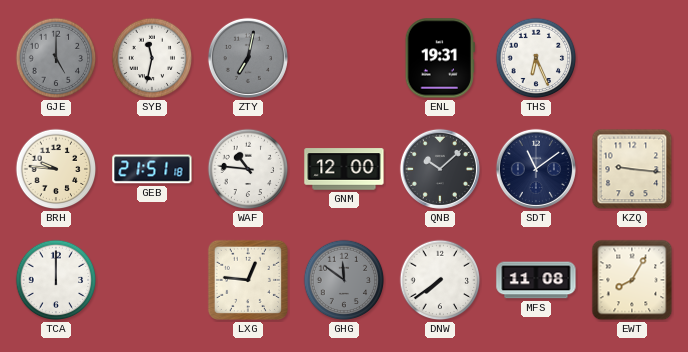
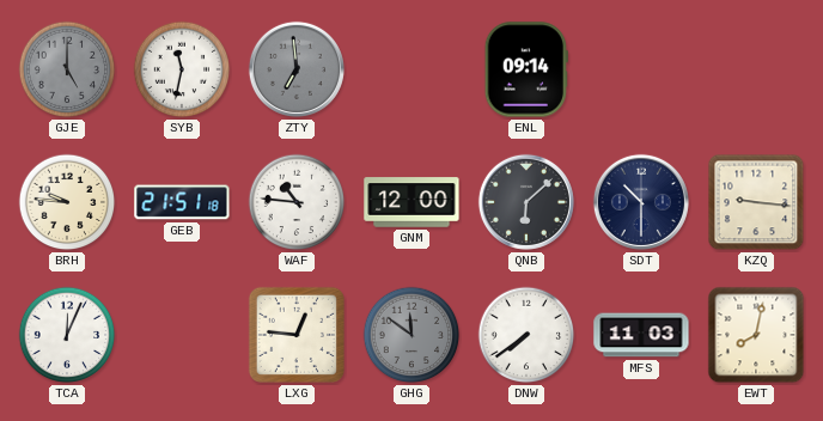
ZTY: 7:02 -> 6:59
ENL: 19:31 -> 09:14
THS: 6:26 -> none
QNB: 10:08 -> 6:08
SDT: 11:09 -> 10:30
TCA: 12:00 -> 12:04
MFS: 11:08 -> 11:03
EWT: 8:05 -> 8:02
